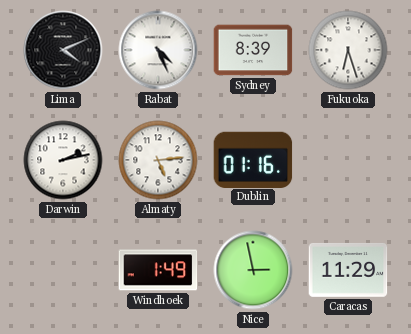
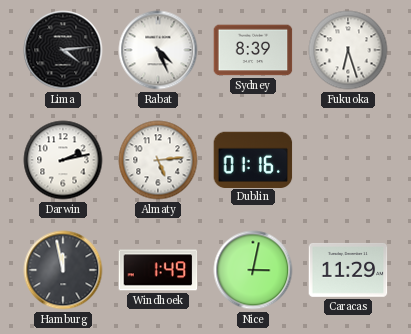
Lima: 4:11 -> 4:14
Hamburg: none -> 11:58
Nice: 2:58 -> 3:02
